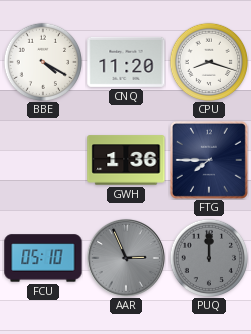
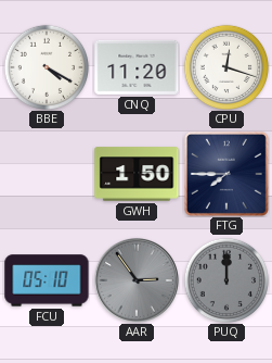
CPU: 8:18 -> 12:18
GWH: 1:36 -> 1:50
AAR: 2:56 -> 2:54
